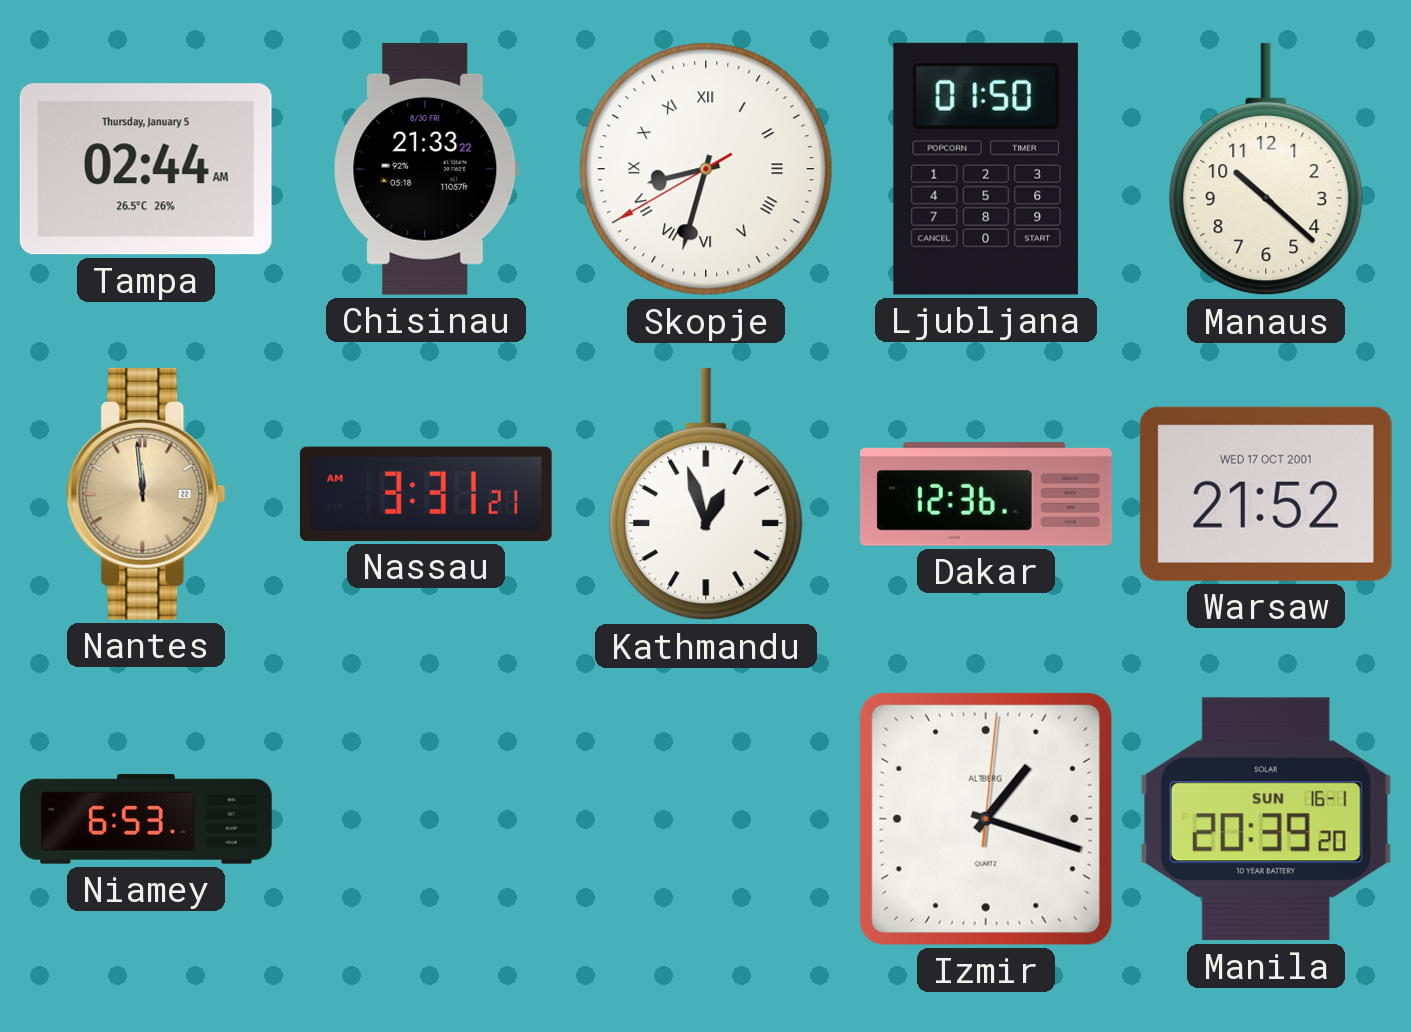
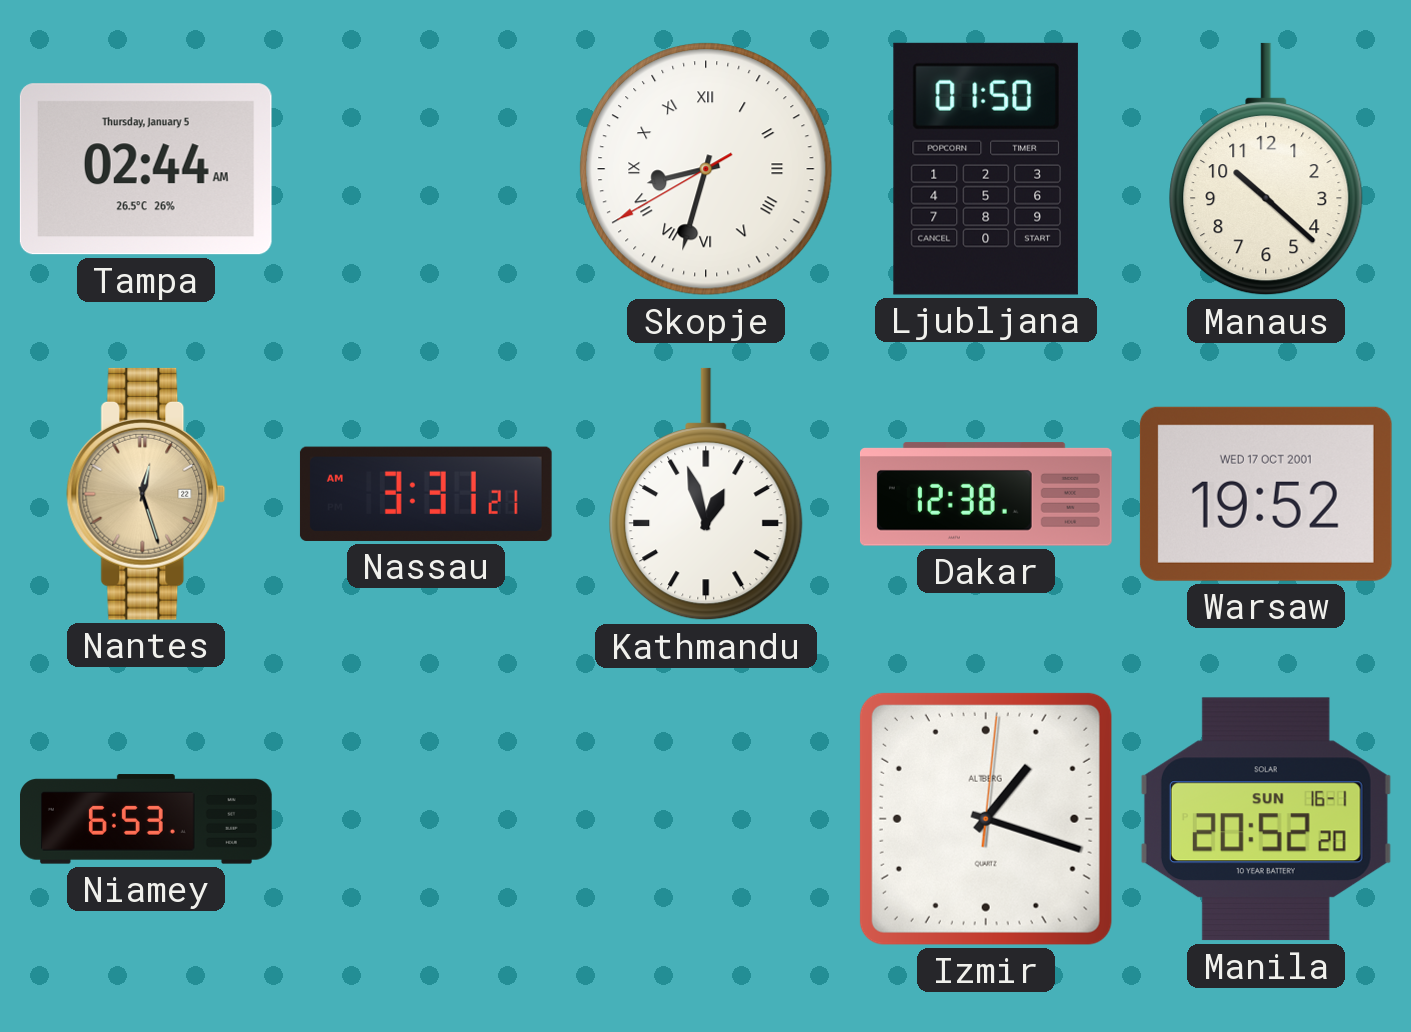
Chisinau: 21:33 -> none
Nantes: 11:59 -> 12:27
Dakar: 12:36 -> 12:38
Warsaw: 21:52 -> 19:52
Manila: 20:39 -> 20:52
